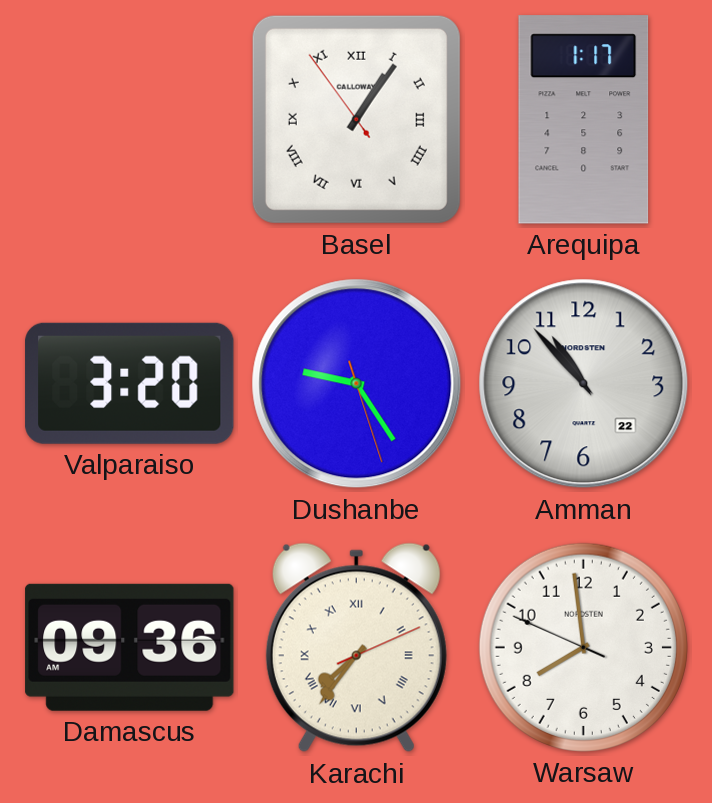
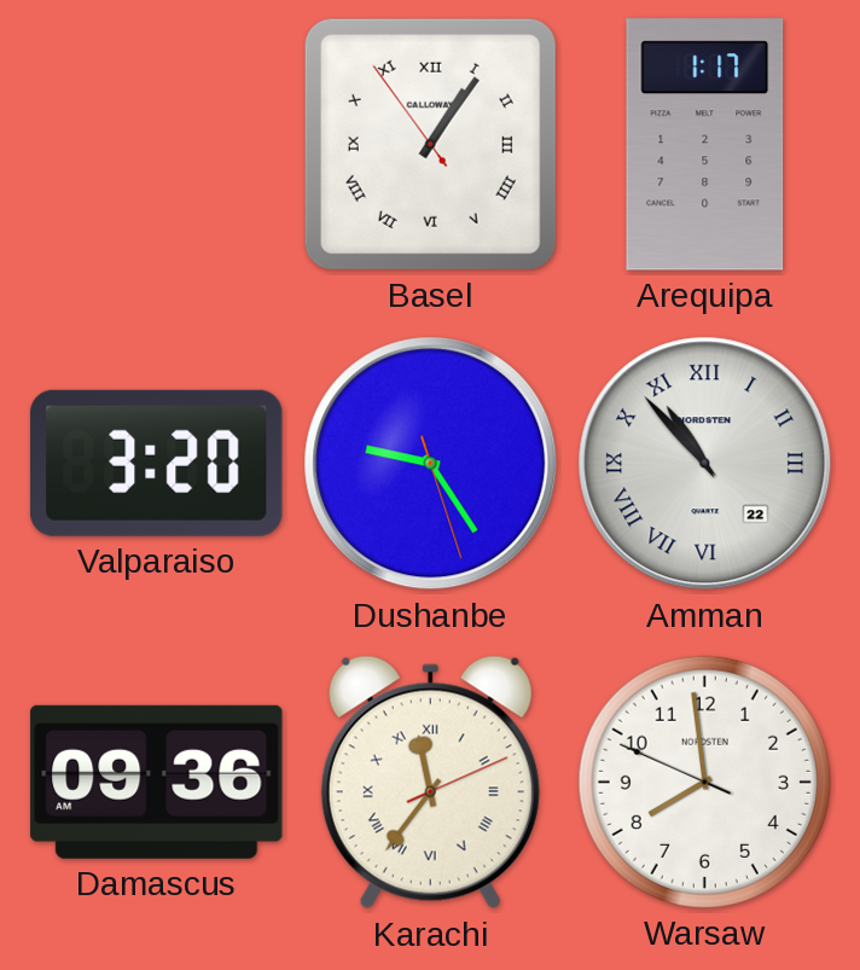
Amman numerals: Arabic -> Roman
Karachi: 7:36 -> 11:36
